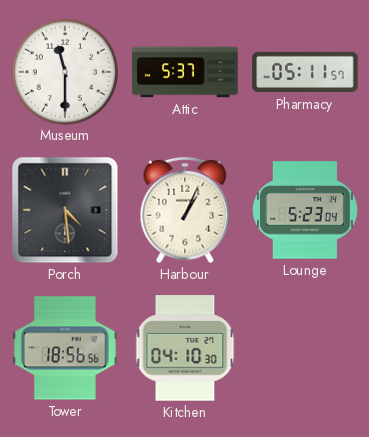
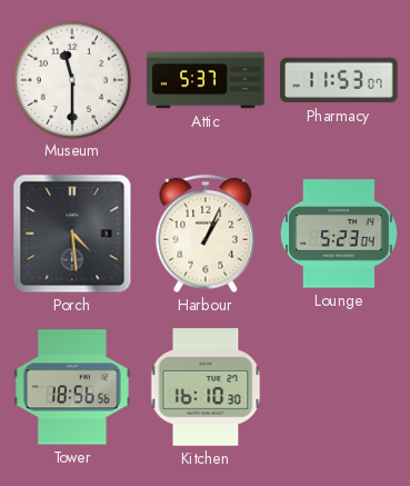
Pharmacy: 05:11 -> 11:53
Kitchen: 04:10 -> 16:10
